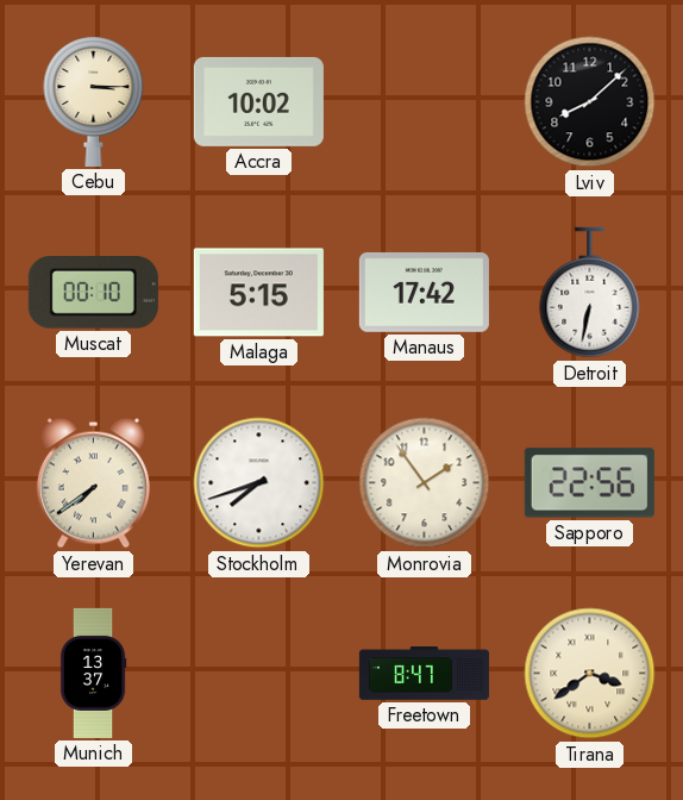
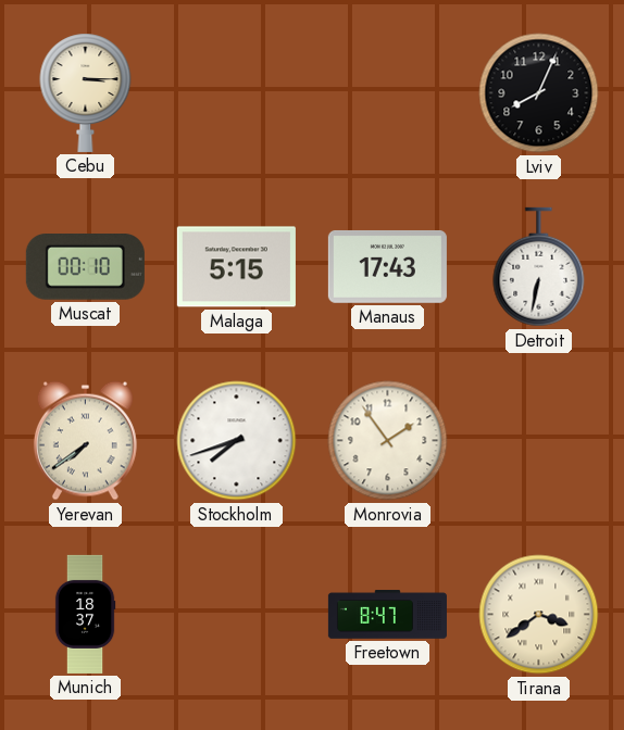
Accra: 10:02 -> none
Lviv: 8:08 -> 8:04
Manaus: 17:42 -> 17:43
Sapporo: 22:56 -> none
Munich: 13:37 -> 18:37
